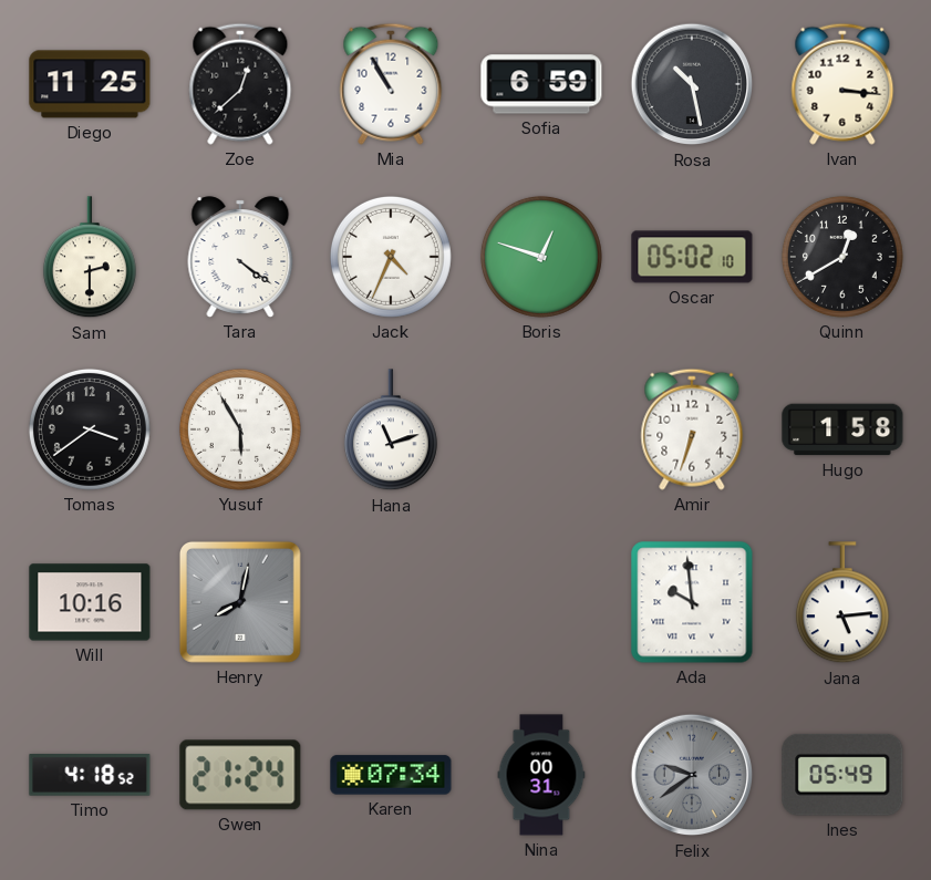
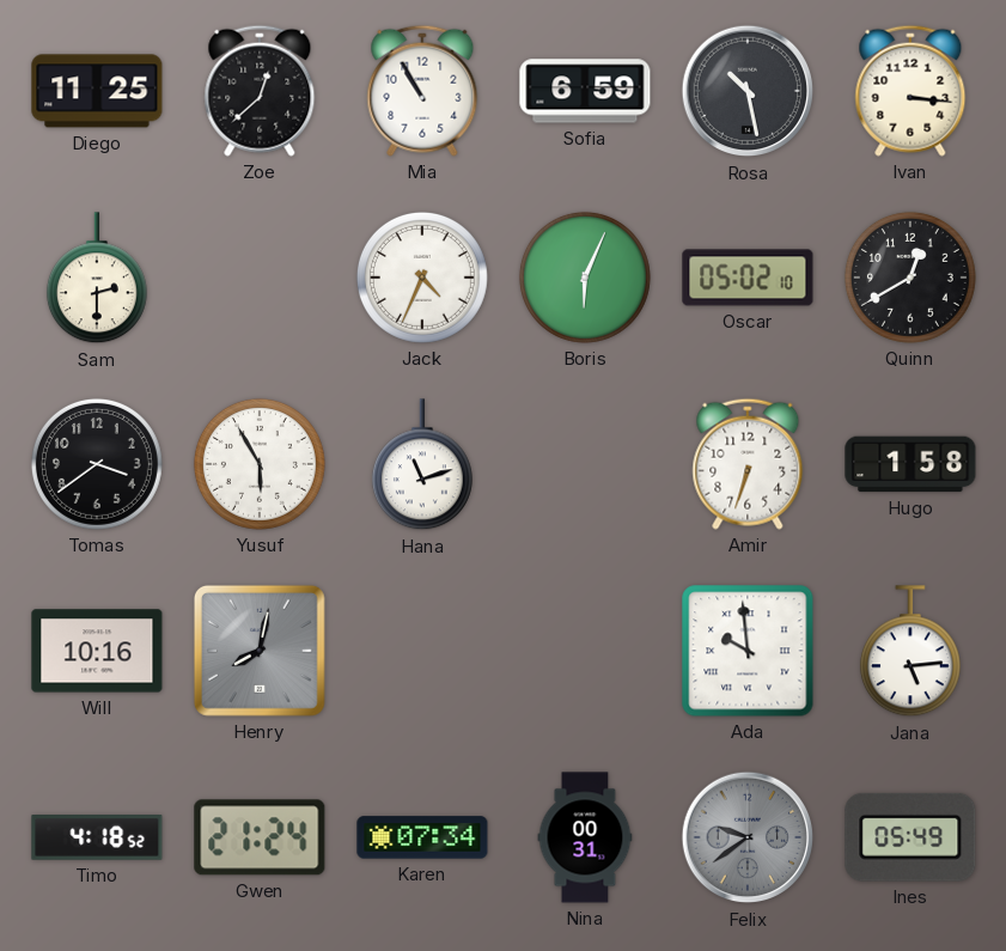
Tara: 4:21 -> none
Boris: 12:48 -> 6:04
